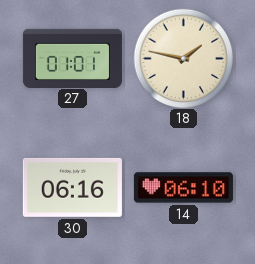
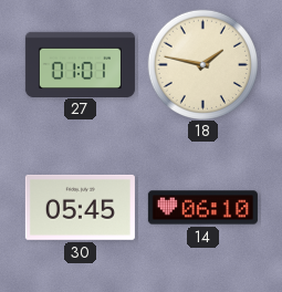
30: 06:16 -> 05:45
